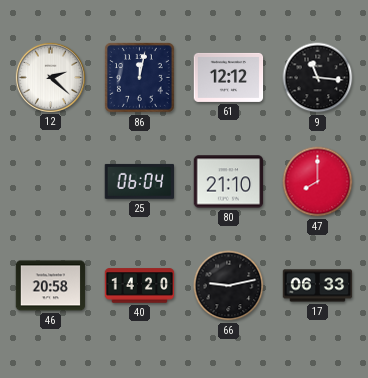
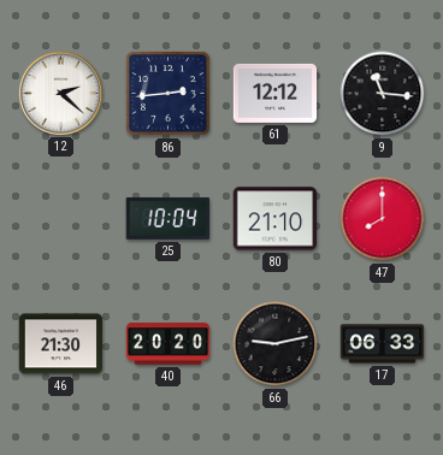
86: 12:02 -> 2:44
25: 06:04 -> 10:04
46: 20:58 -> 21:30
40: 14:20 -> 20:20
